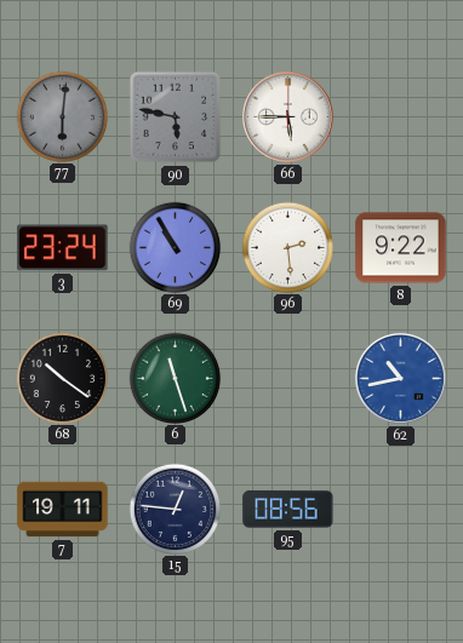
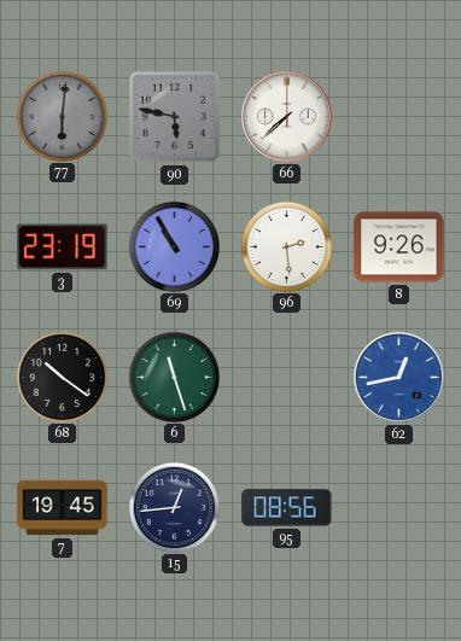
66: 5:45 -> 7:38
3: 23:24 -> 23:19
8: 9:22 -> 9:26
62: 10:43 -> 12:43
7: 19:11 -> 19:45
15: 12:46 -> 12:44
